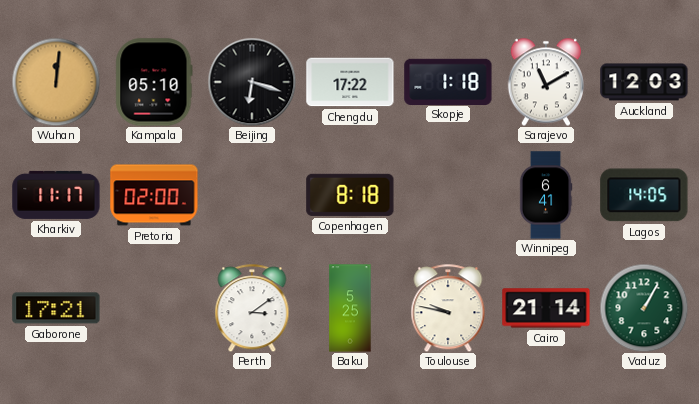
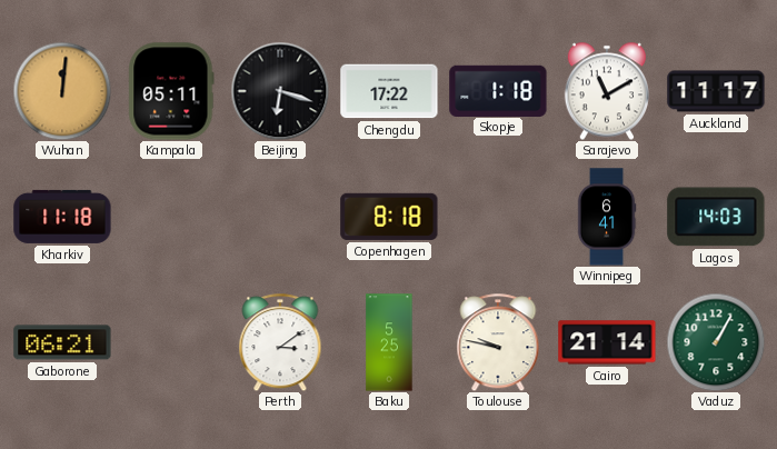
Kampala: 05:10 -> 05:11
Auckland: 12:03 -> 11:17
Kharkiv: 11:17 -> 11:18
Pretoria: 02:00 -> none
Lagos: 14:05 -> 14:03
Gaborone: 17:21 -> 06:21
